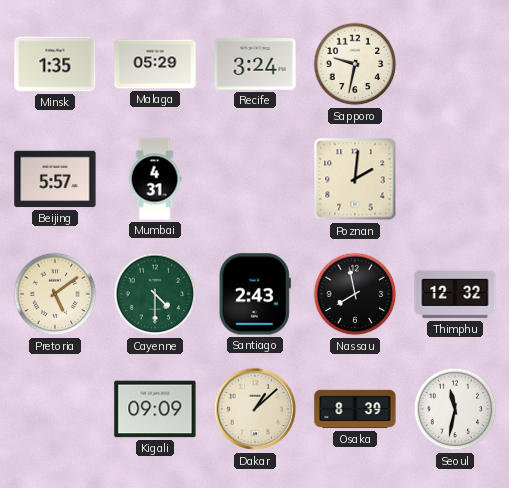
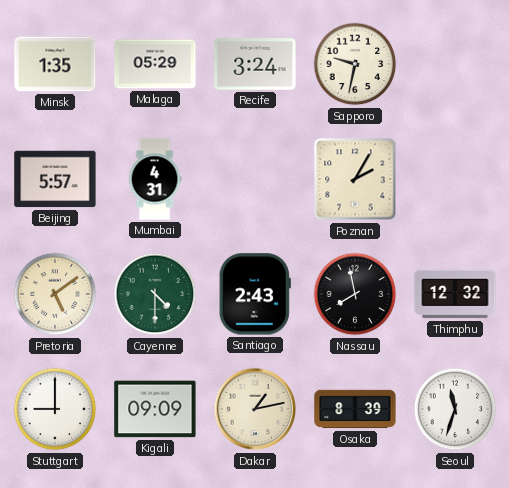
Poznan: 2:01 -> 2:05
Stuttgart: none -> 9:00
Dakar: 1:08 -> 1:13
Seoul: 11:32 -> 11:33
